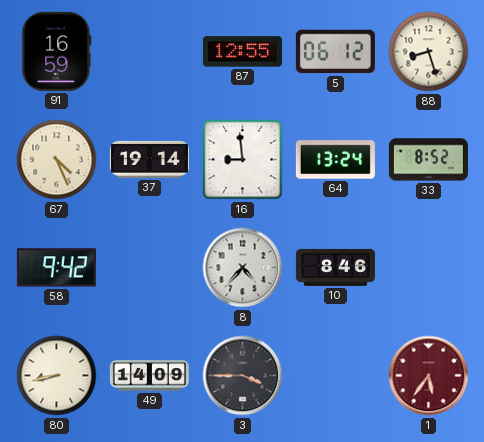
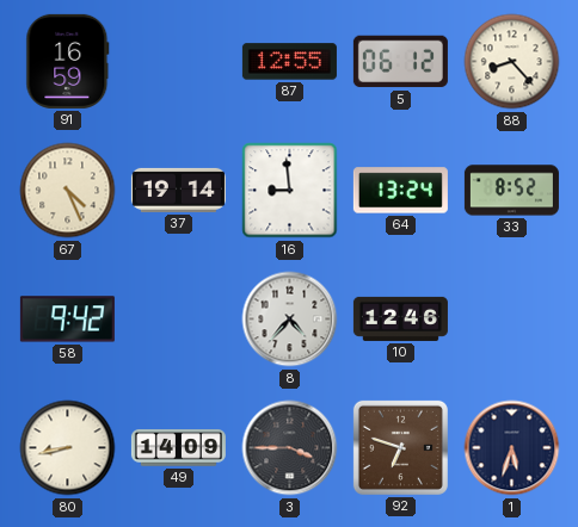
88: 8:27 -> 8:23
10: 8:46 -> 12:46
92: none -> 6:48
1: 5:36 -> 5:33
1 dial: burgundy -> navy
